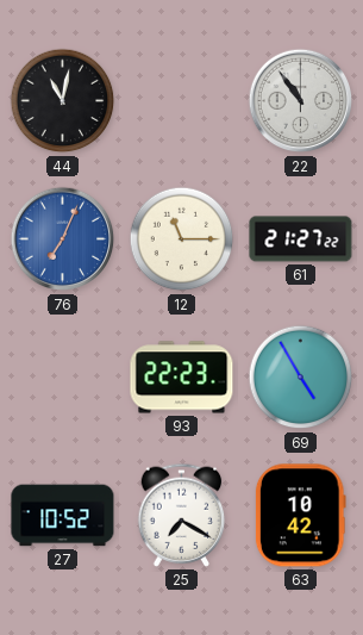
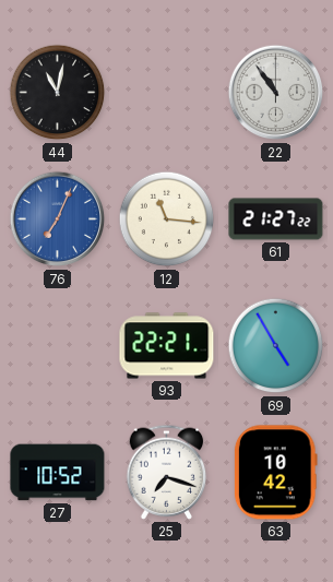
12: 11:15 -> 11:16
93: 22:23 -> 22:21
25: 7:20 -> 7:18
